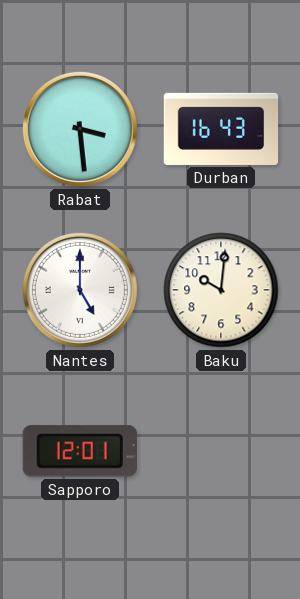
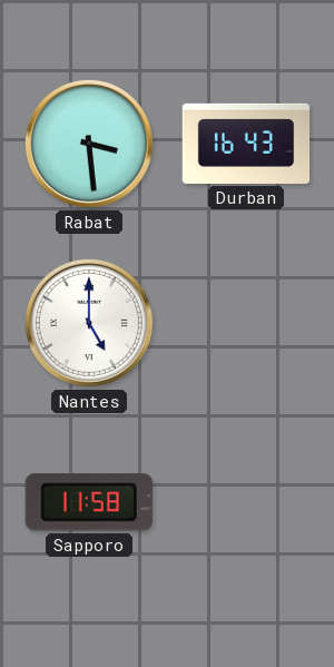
Baku: 10:01 -> none
Sapporo: 12:01 -> 11:58
